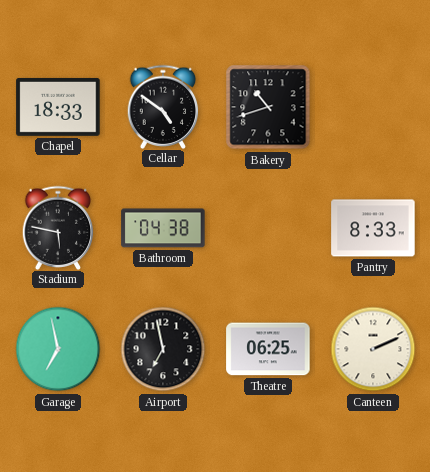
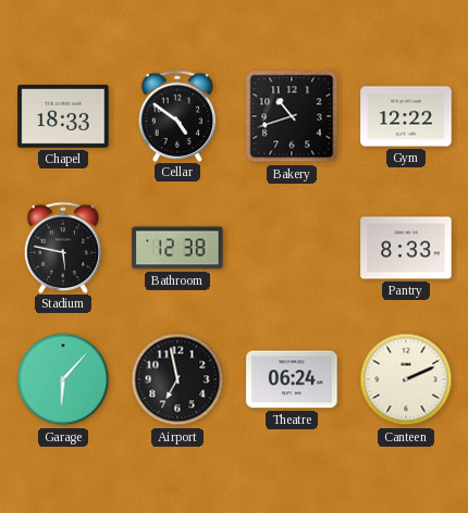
Gym: none -> 12:22
Bathroom: 04:38 -> 12:38
Garage: 6:58 -> 6:07
Theatre: 06:25 -> 06:24
